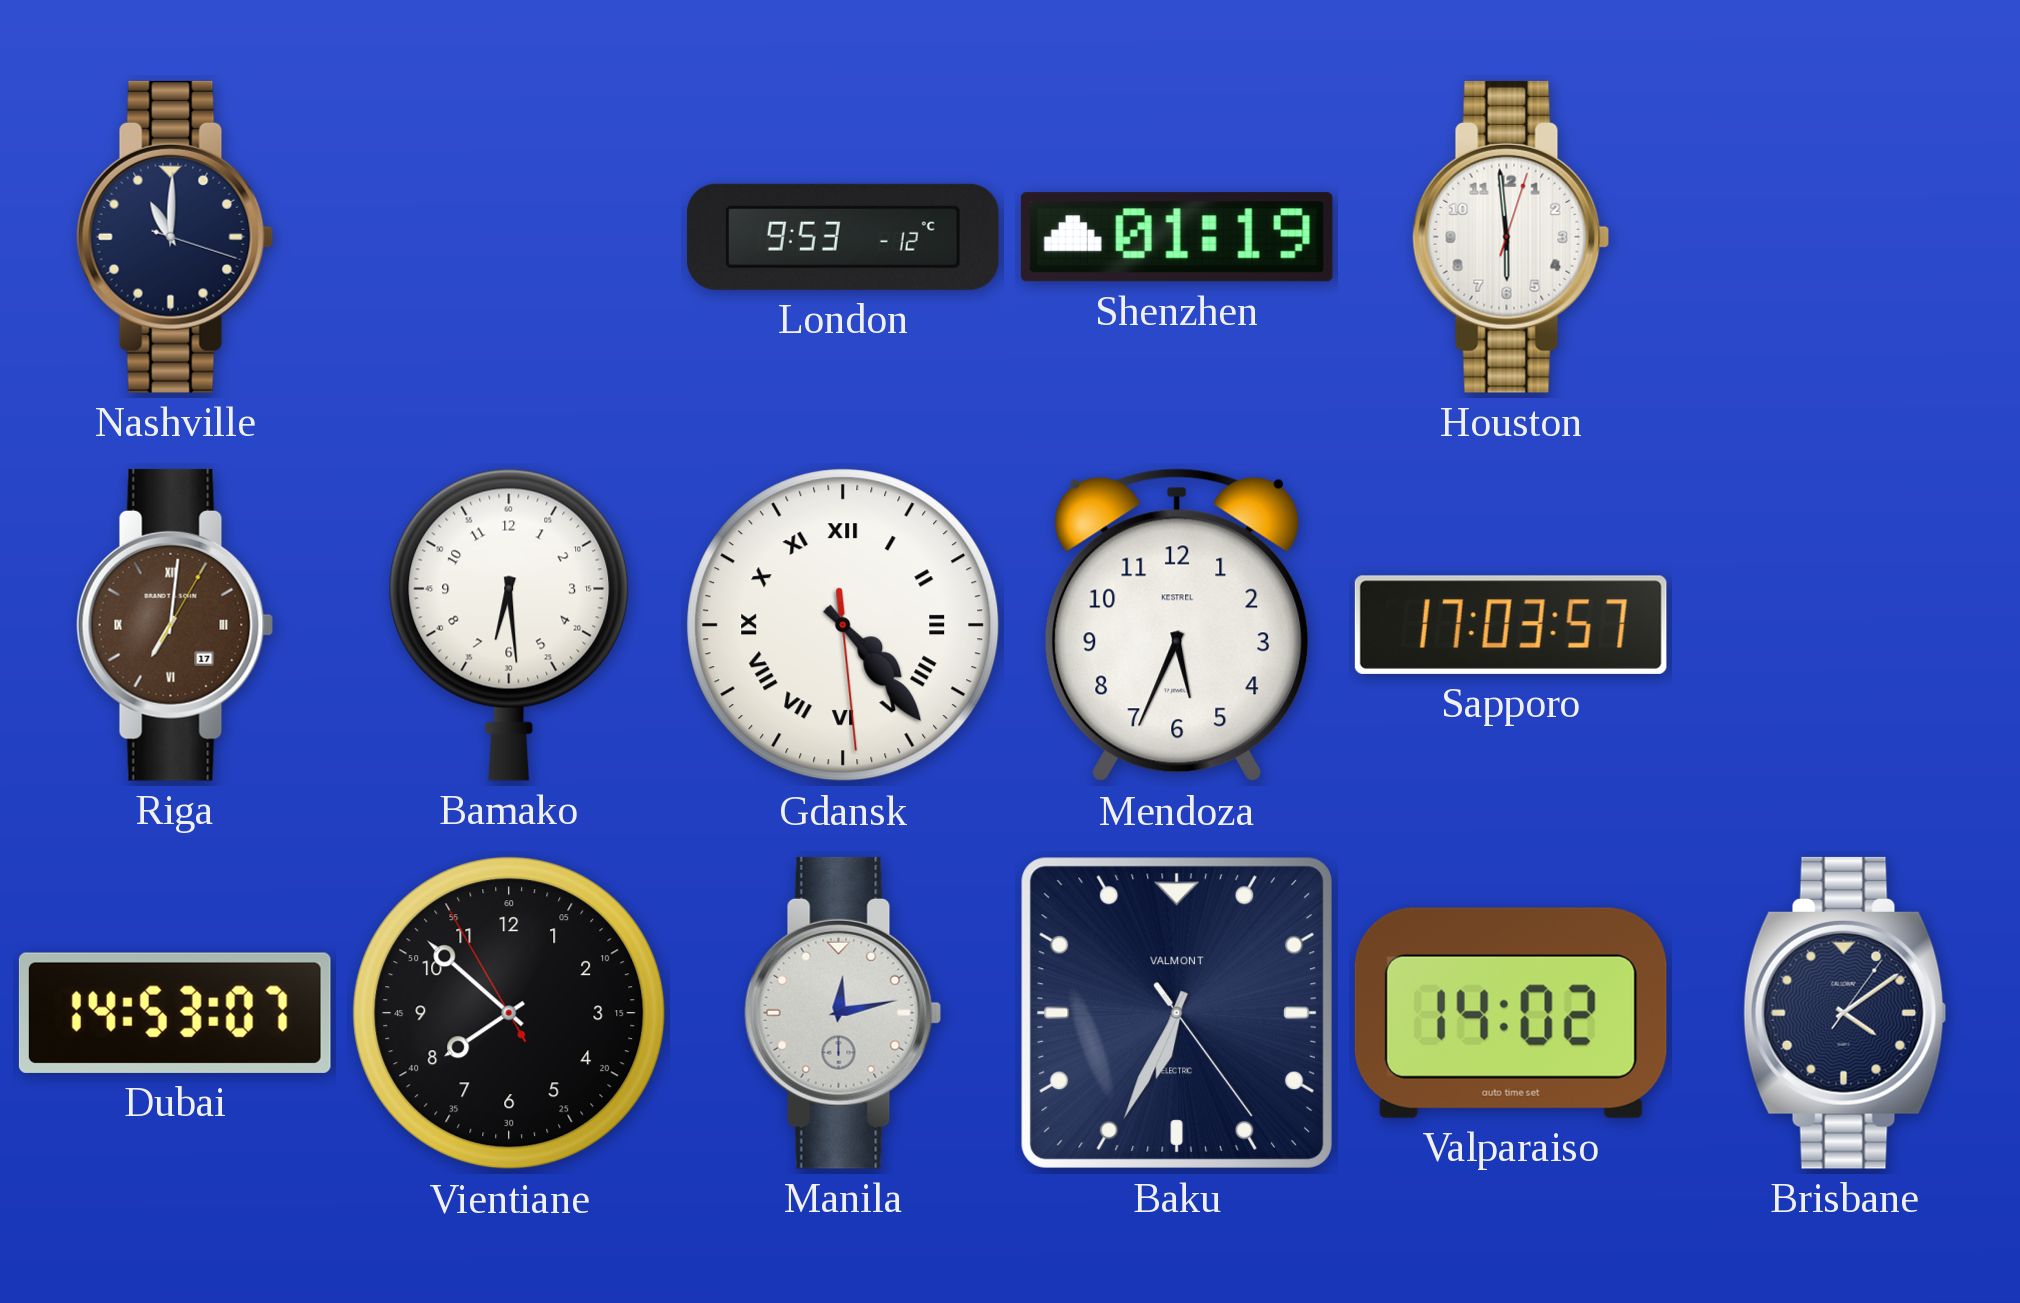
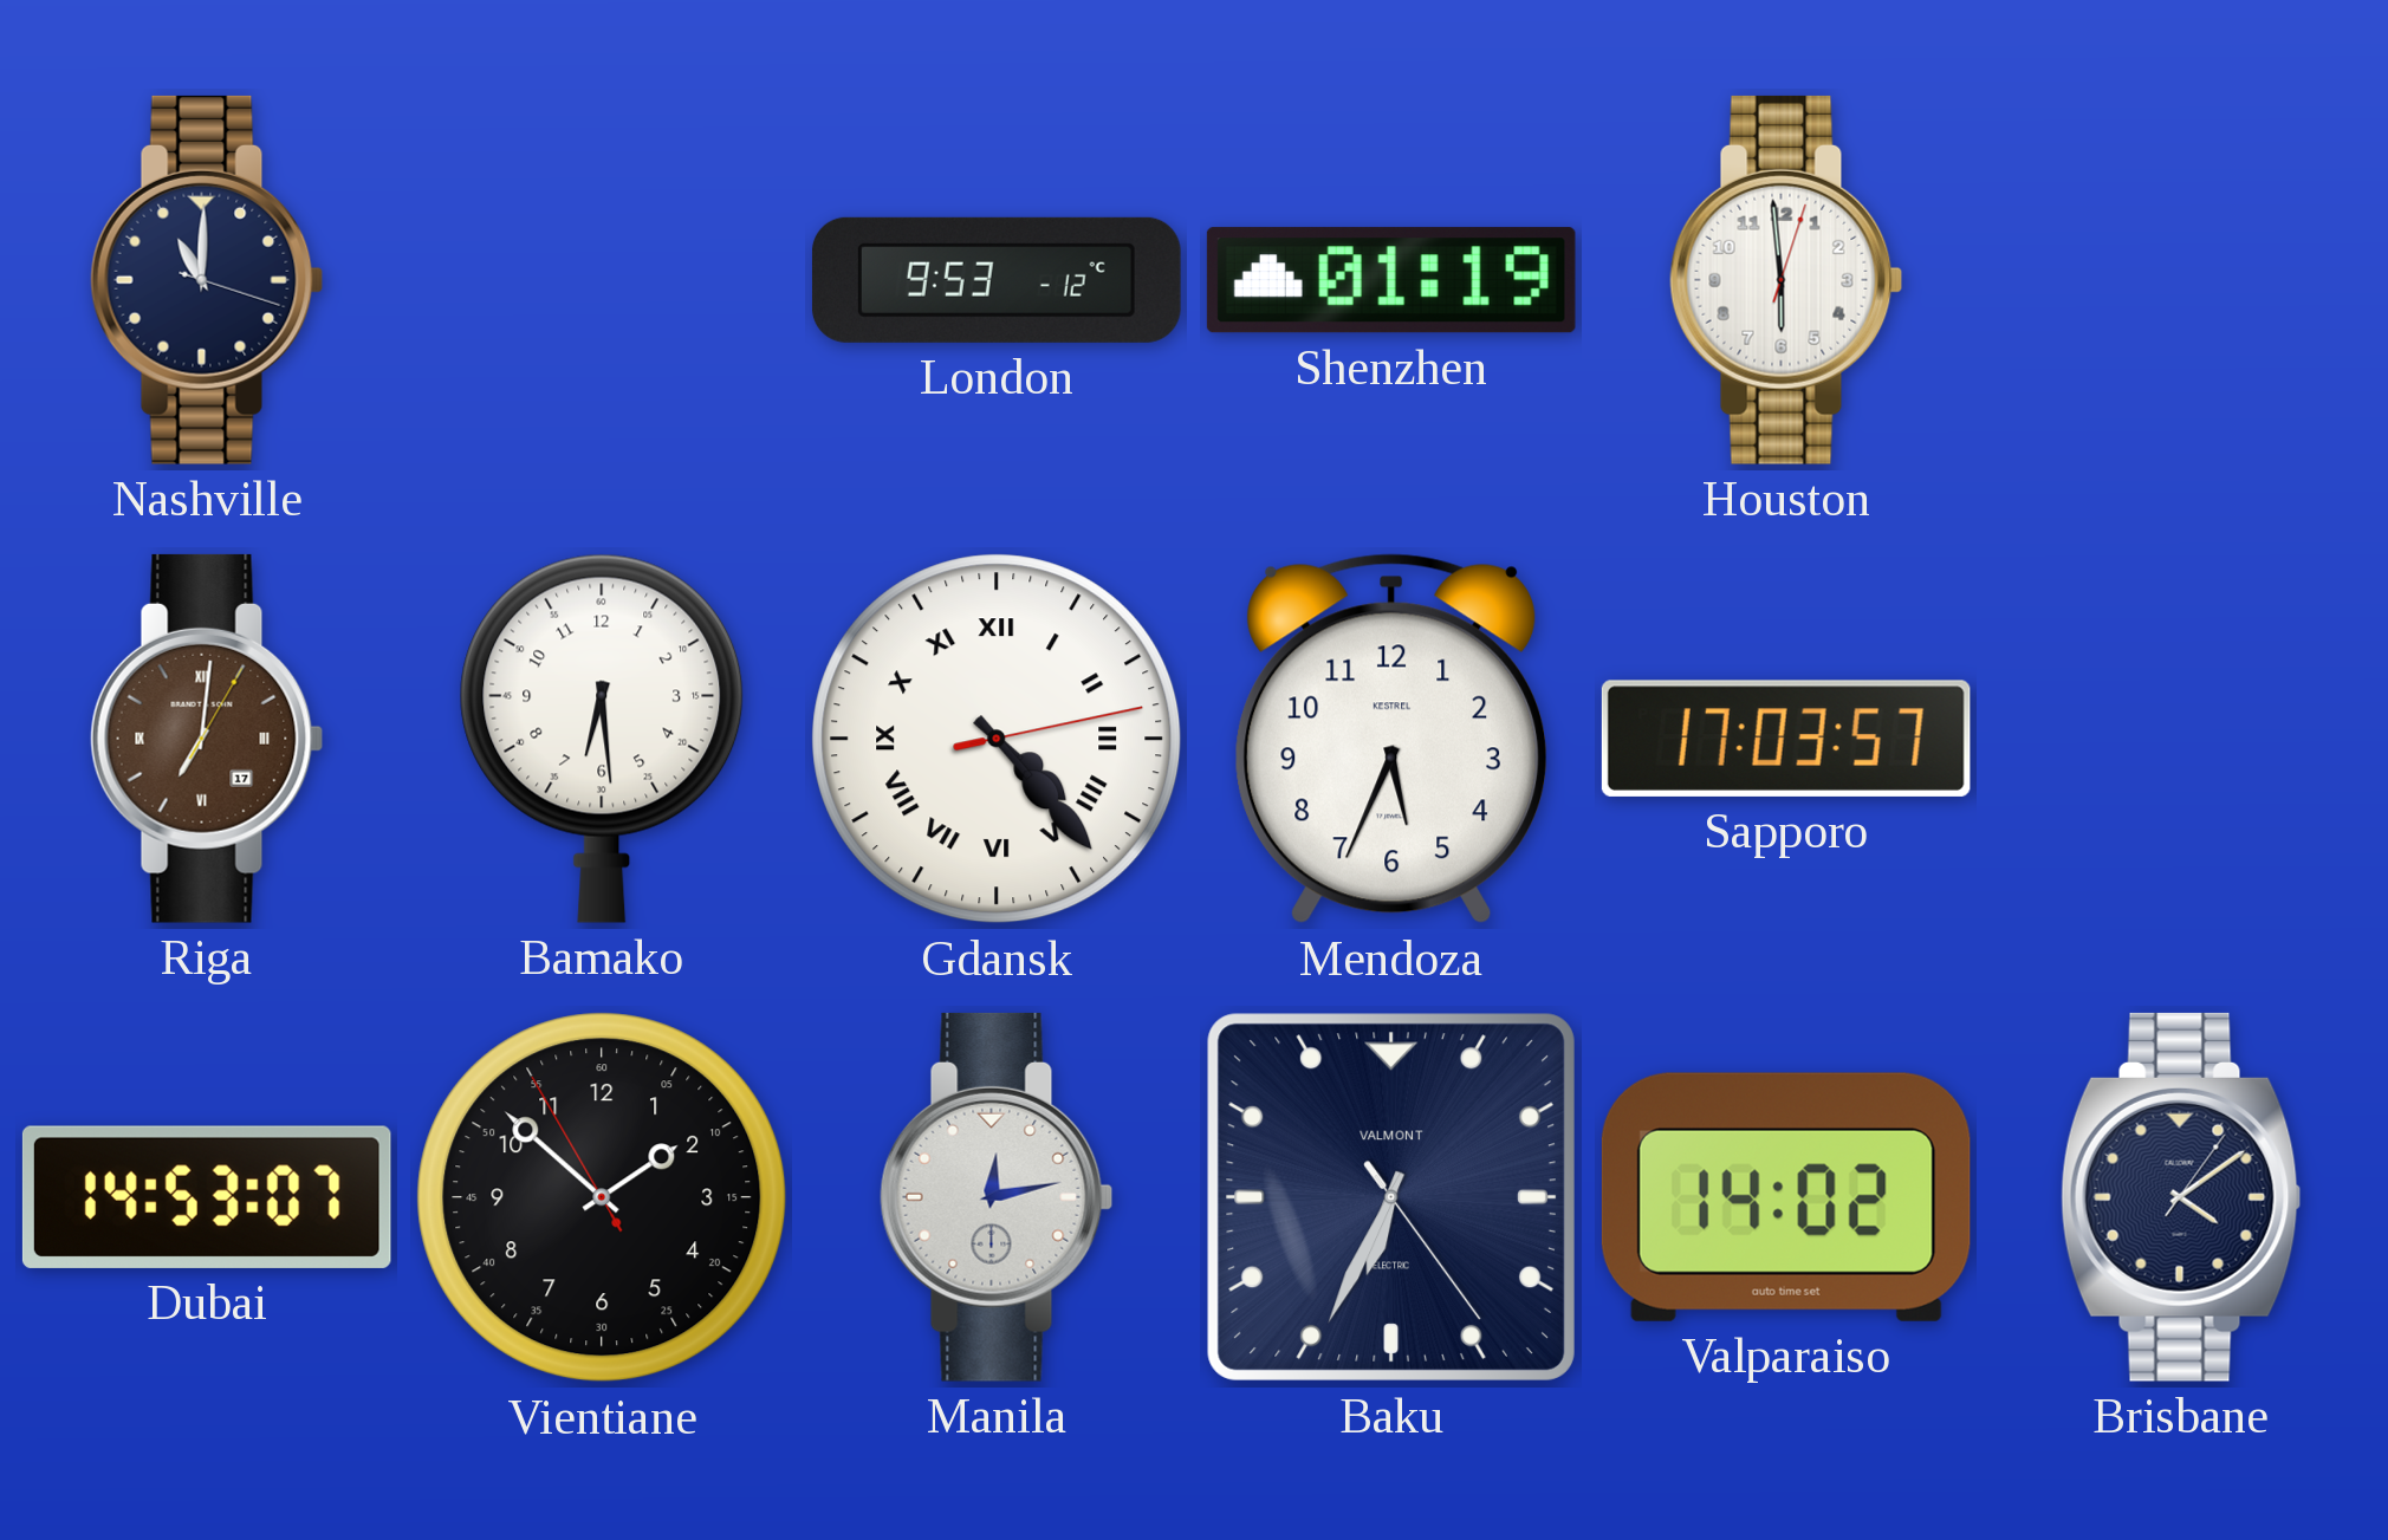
Gdansk: 4:23:29 -> 4:23:13
Vientiane: 7:51 -> 1:51
